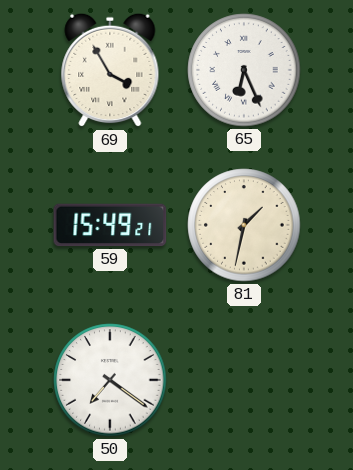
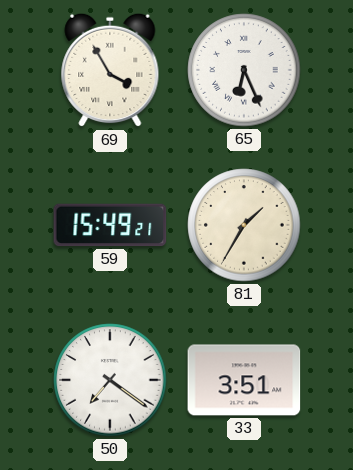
81: 1:32 -> 1:35
33: none -> 3:51
